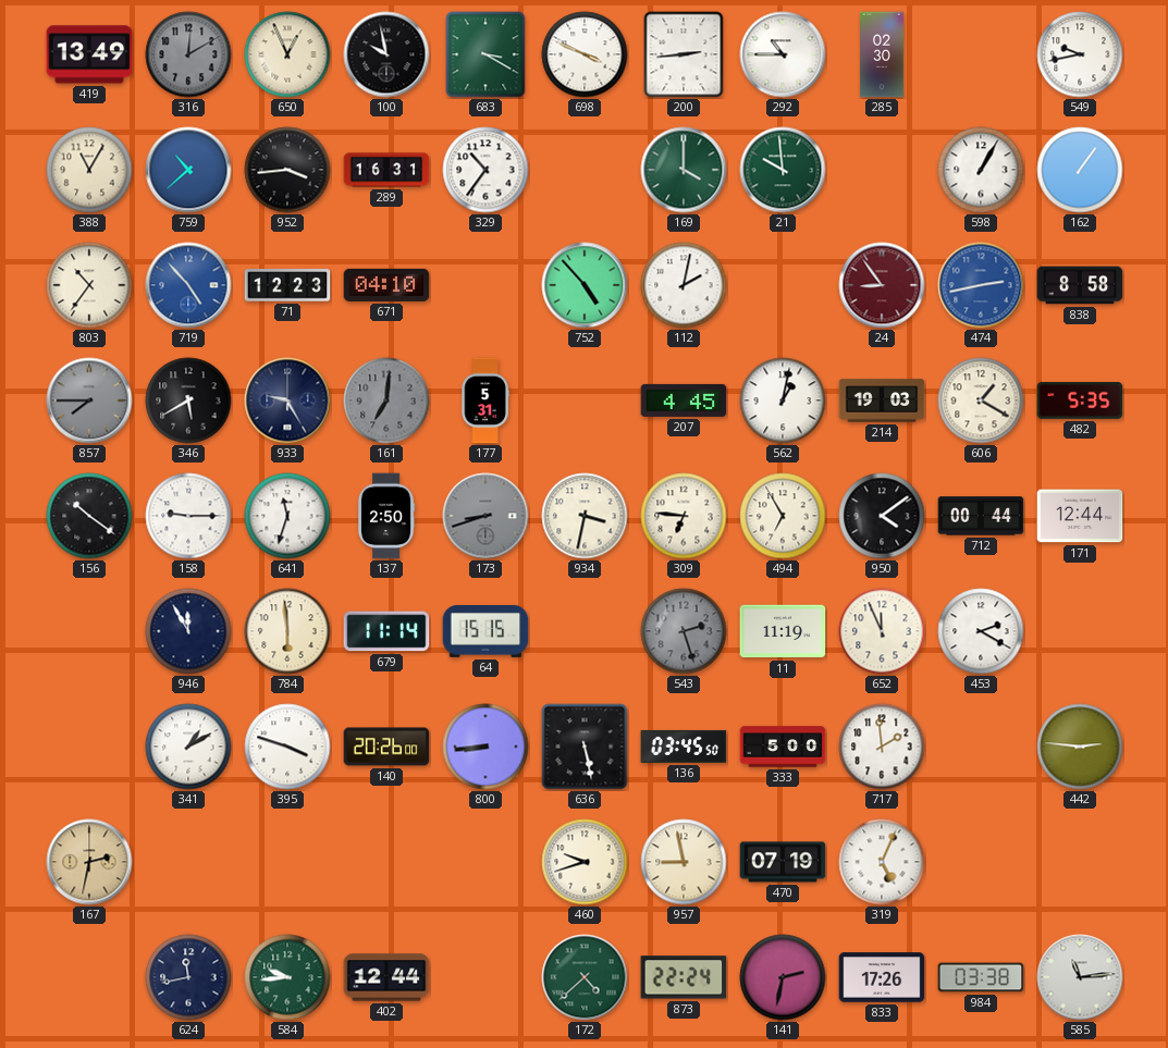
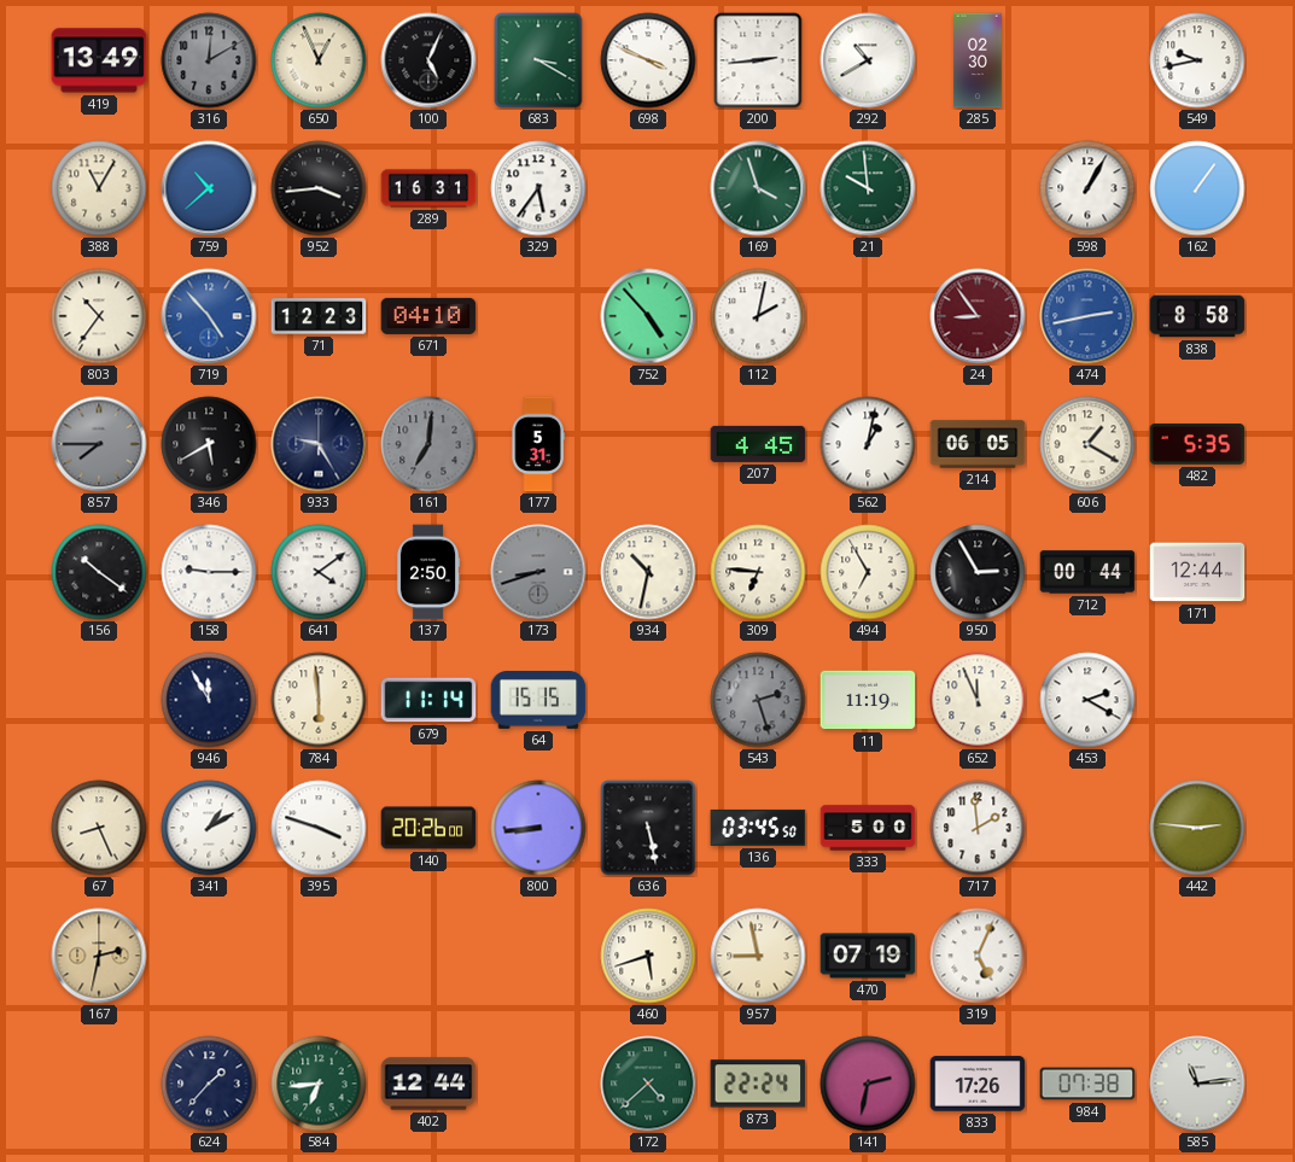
100: 9:58 -> 5:04
292: 10:45 -> 10:40
329: 10:36 -> 5:36
169: 4:00 -> 3:57
214: 19:03 -> 06:05
641: 11:33 -> 4:09
934: 3:32 -> 10:32
950: 4:09 -> 2:55
67: none -> 8:26
460: 9:42 -> 5:42
624: 11:43 -> 1:37
584: 9:44 -> 6:44
984: 03:38 -> 07:38
